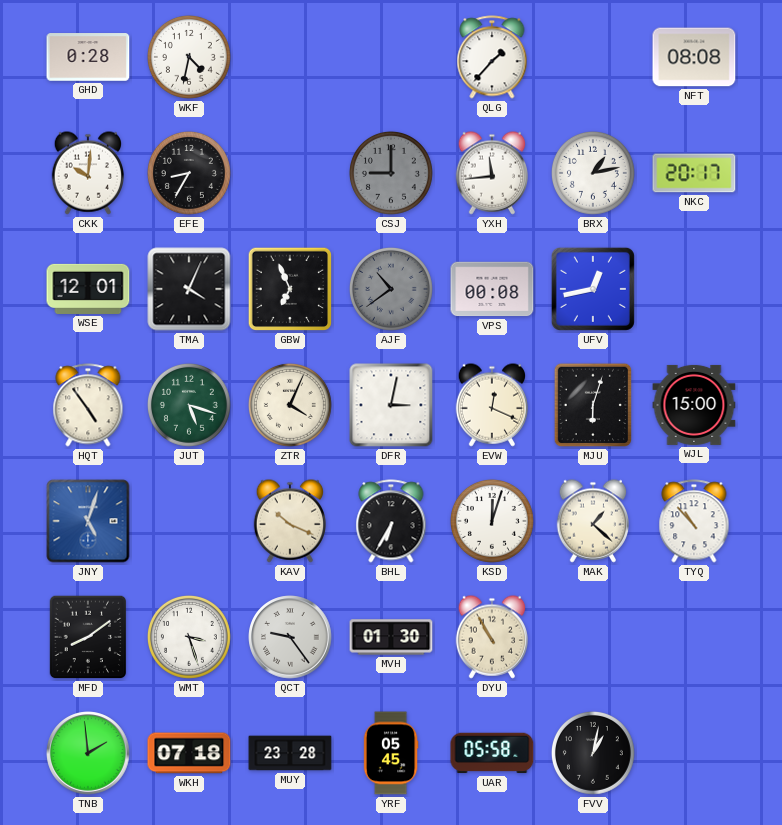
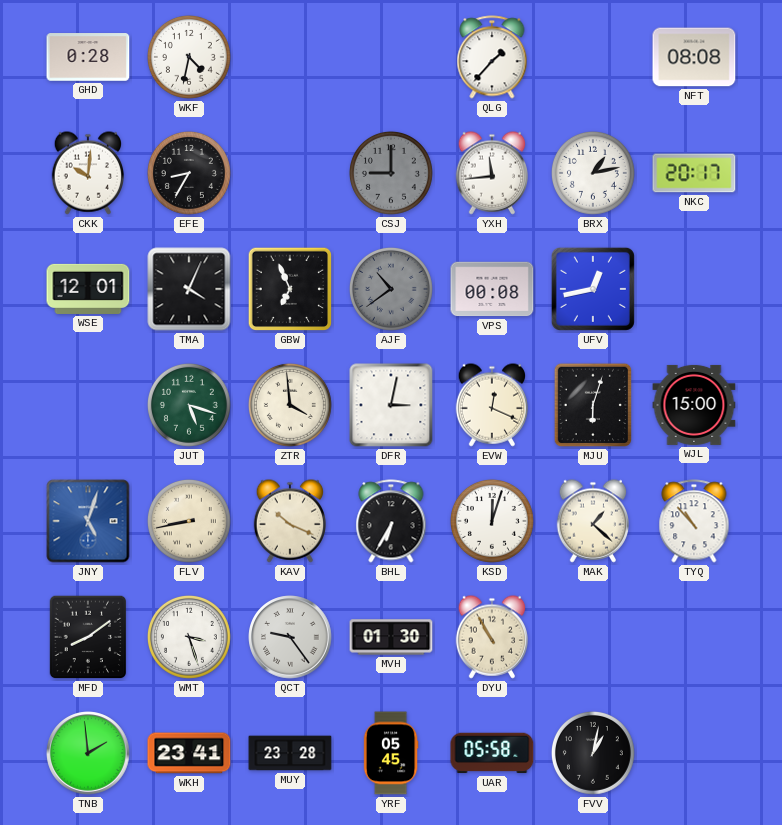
HQT: 4:54 -> none
ZTR: 4:04 -> 3:59
FLV: none -> 8:43
WKH: 07:18 -> 23:41
